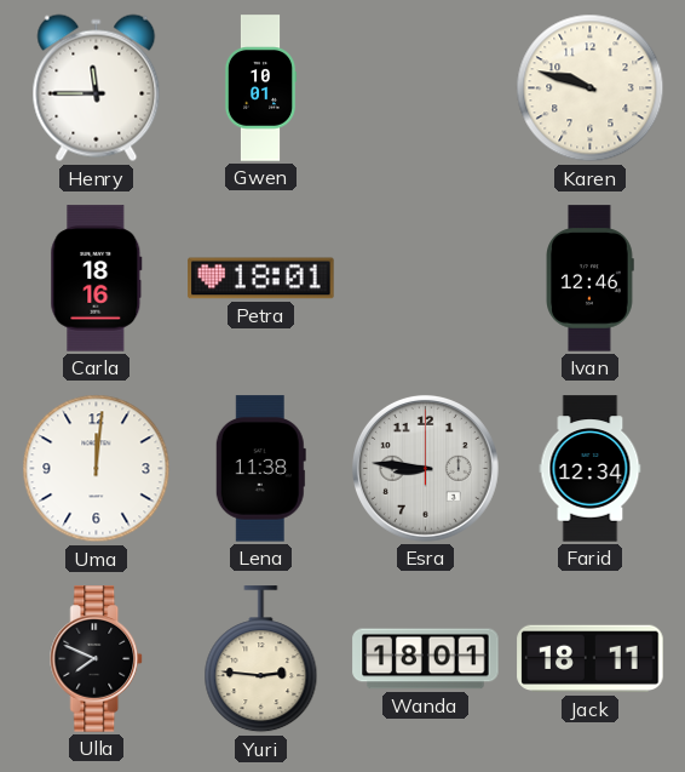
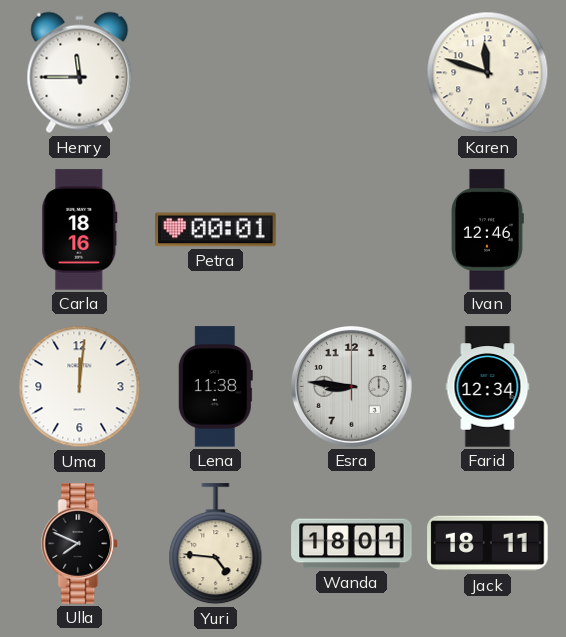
Gwen: 10:01 -> none
Karen: 9:48 -> 11:48
Petra: 18:01 -> 00:01
Yuri: 2:46 -> 4:46
